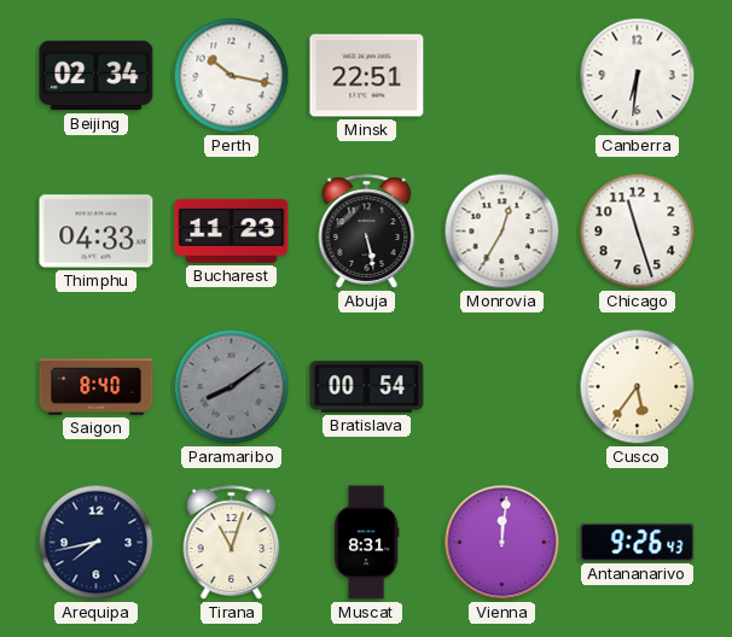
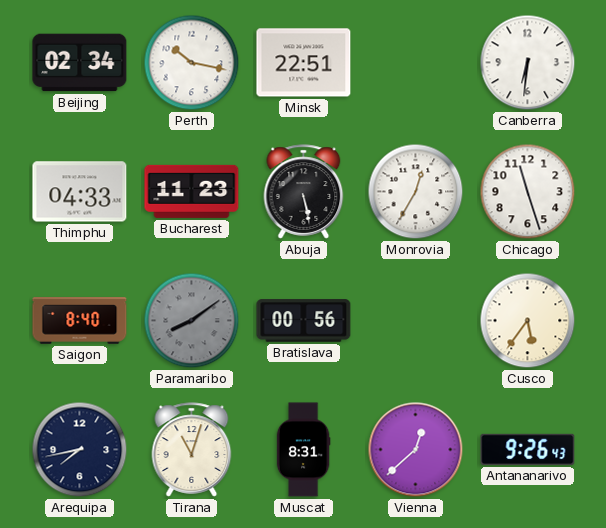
Bratislava: 00:54 -> 00:56
Vienna: 12:01 -> 12:38
